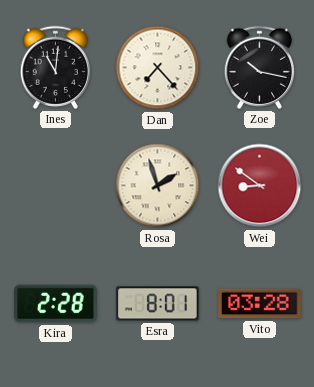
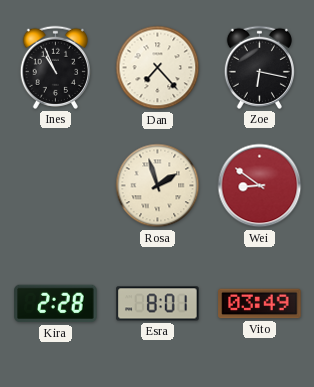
Ines: 11:01 -> 10:56
Zoe: 10:17 -> 6:17
Vito: 03:28 -> 03:49
